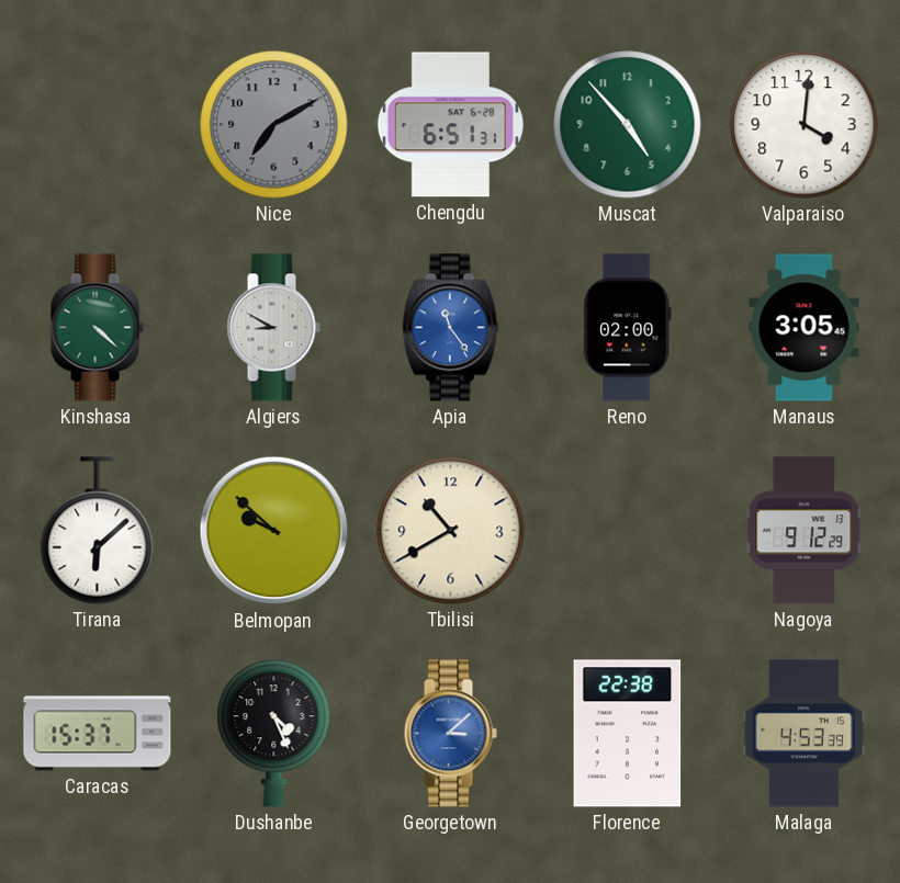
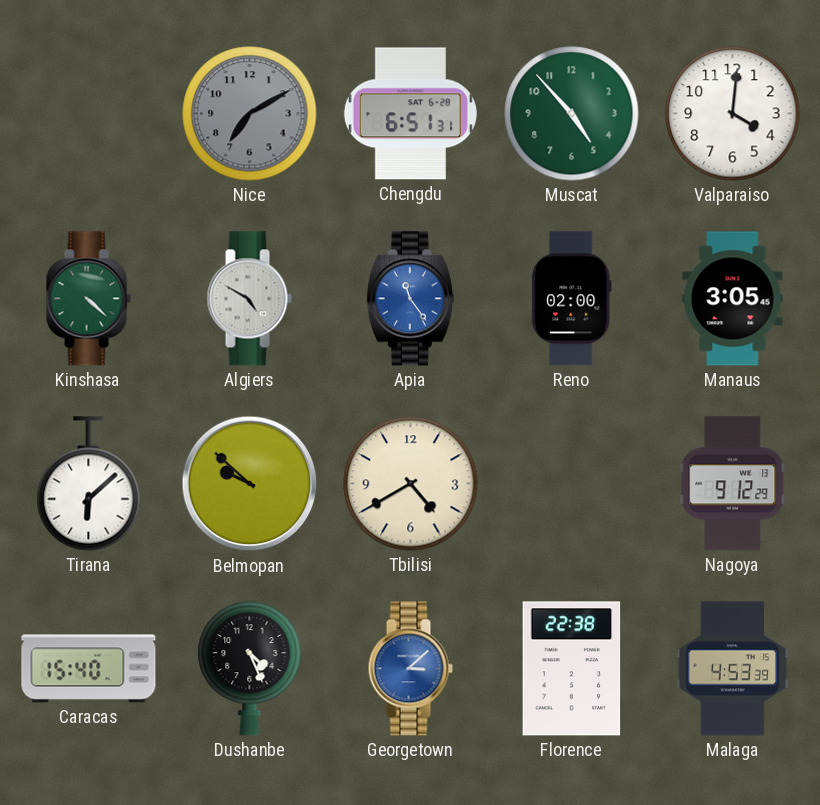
Algiers: 8:50 -> 4:50
Tbilisi: 10:40 -> 4:40
Caracas: 15:37 -> 15:40
